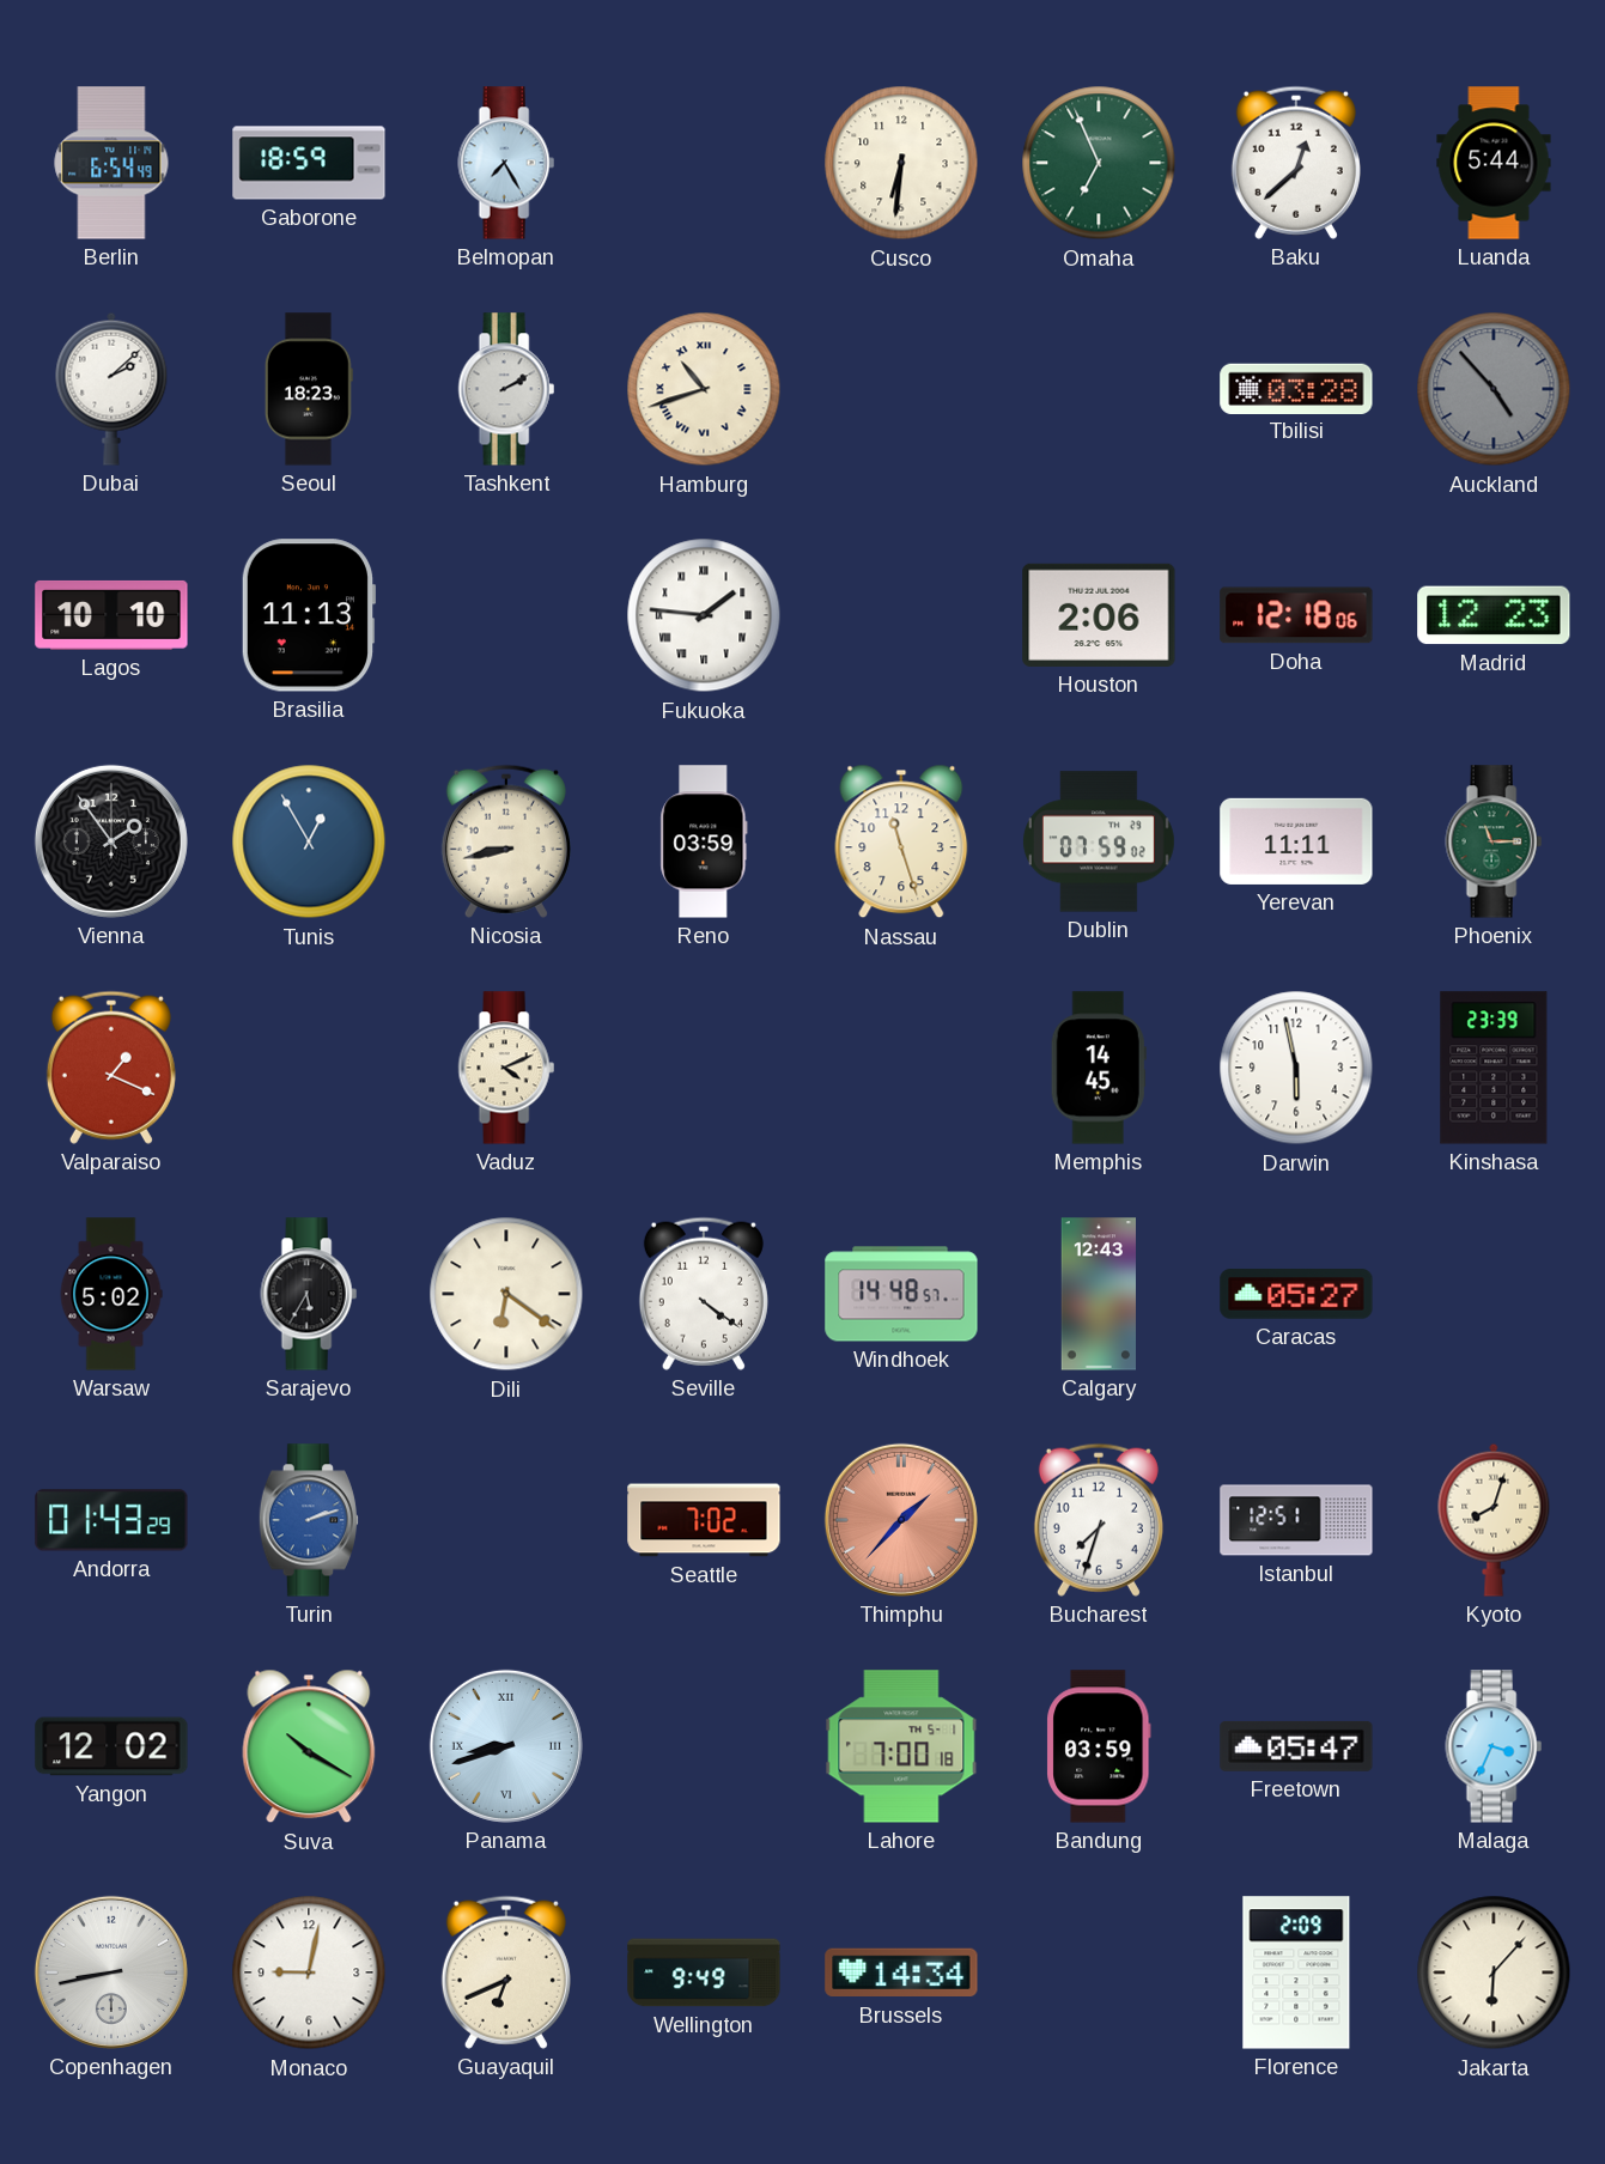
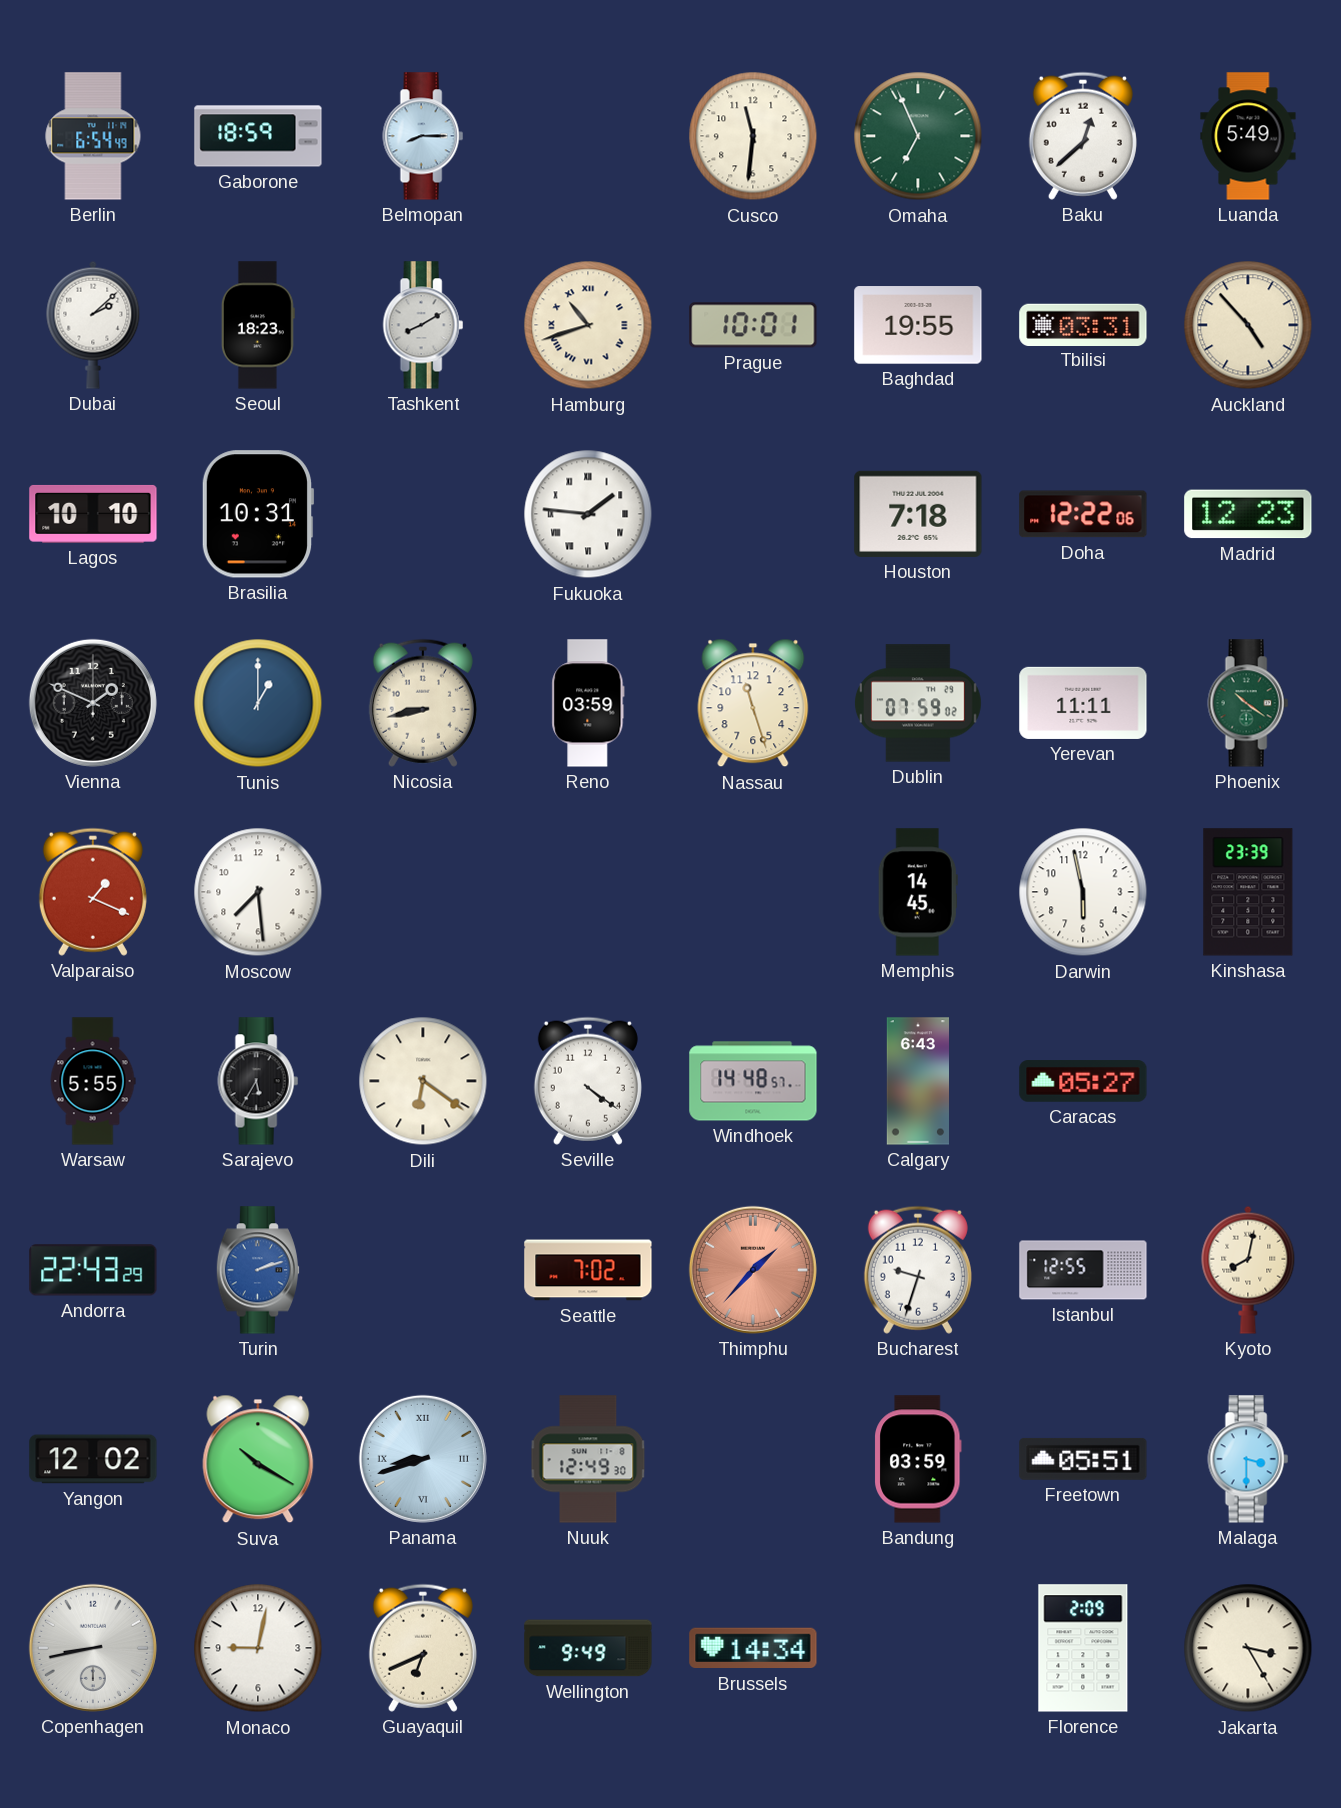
Belmopan: 7:25 -> 8:15
Cusco: 6:31 -> 11:31
Luanda: 5:44 -> 5:49
Tashkent: 2:10 -> 8:10
Prague: none -> 10:01
Baghdad: none -> 19:55
Tbilisi: 03:28 -> 03:31
Auckland dial: grey -> cream
Brasilia: 11:13 -> 10:31
Houston: 2:06 -> 7:18
Doha: 12:18 -> 12:22
Vienna: 1:54 -> 1:49
Tunis: 12:55 -> 1:00
Phoenix: 11:15 -> 10:21
Moscow: none -> 7:29
Vaduz: 4:11 -> none
Warsaw: 5:02 -> 5:55
Calgary: 12:43 -> 6:43
Andorra: 01:43 -> 22:43
Bucharest: 7:33 -> 9:33
Istanbul: 12:51 -> 12:55
Kyoto: 8:03 -> 8:02
Nuuk: none -> 12:49
Lahore: 7:00 -> none
Freetown: 05:47 -> 05:51
Malaga: 3:34 -> 3:30
Jakarta: 6:07 -> 3:25
